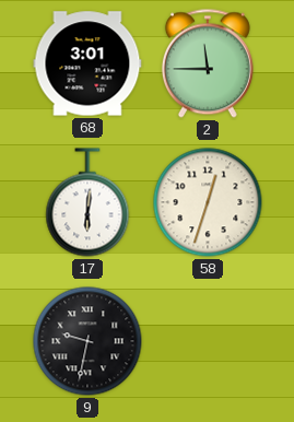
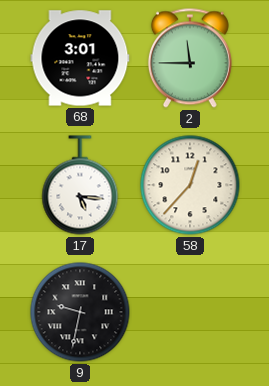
17: 6:01 -> 5:16
58: 12:33 -> 12:37
